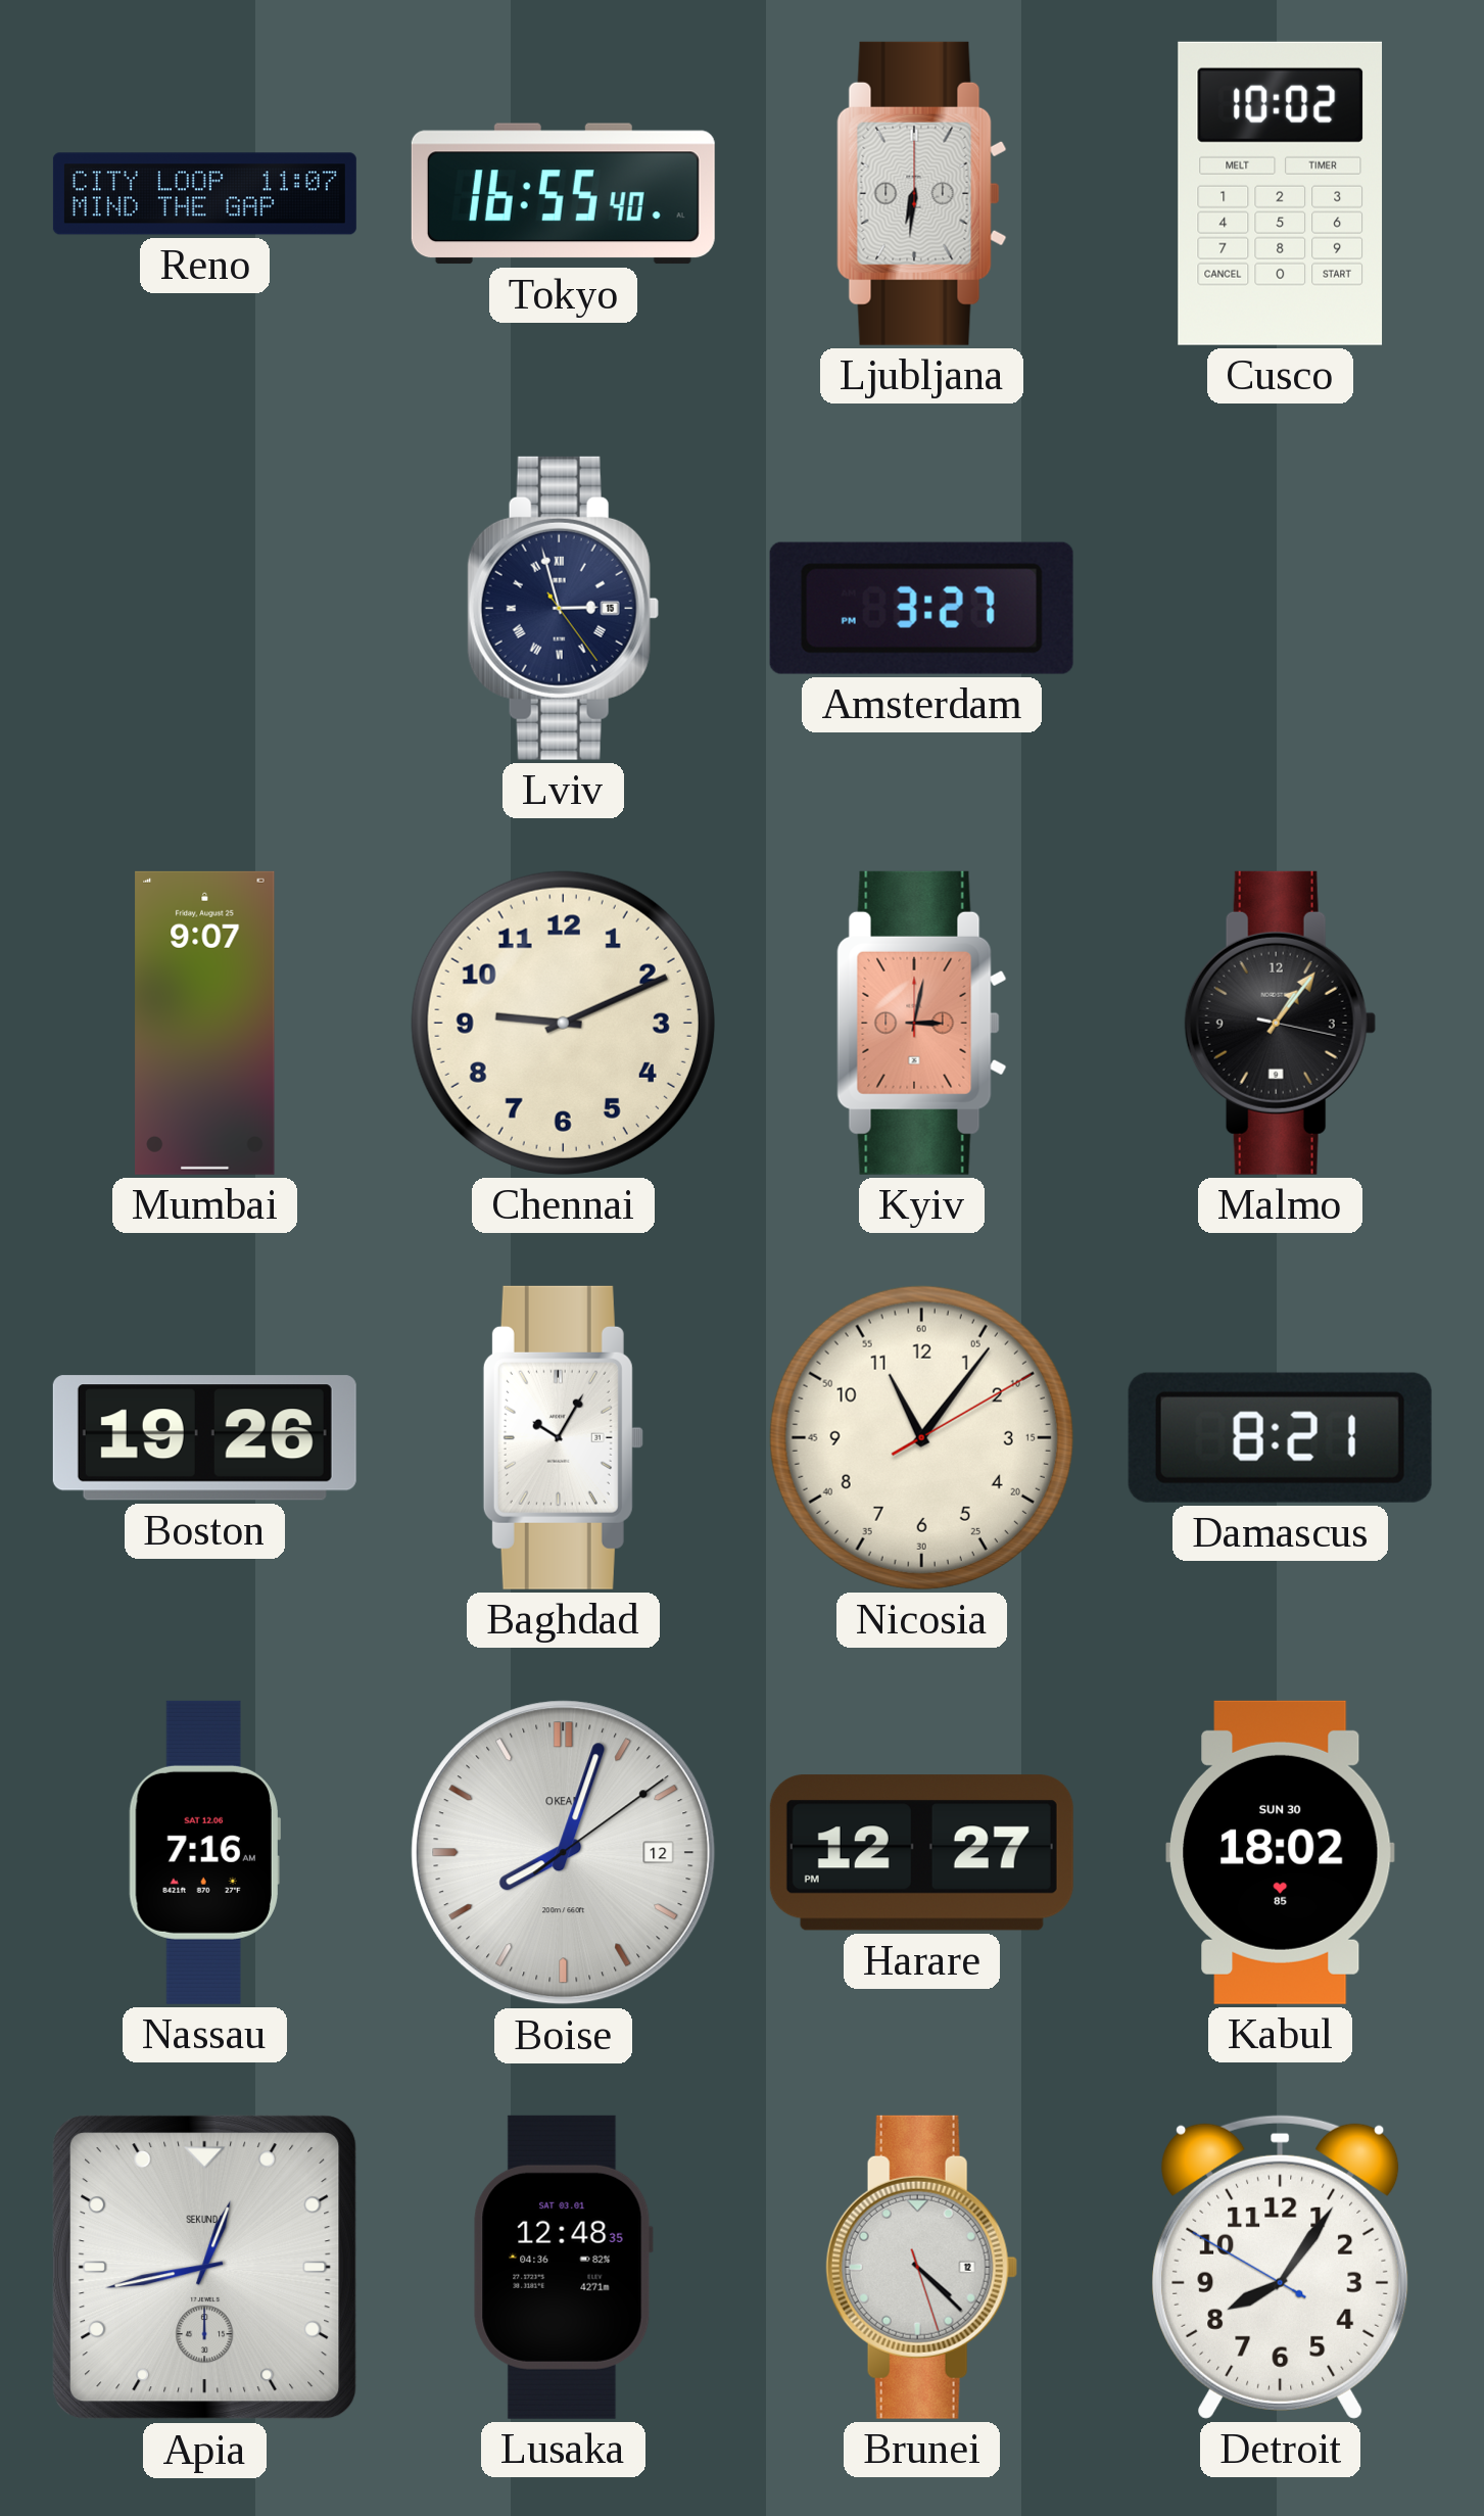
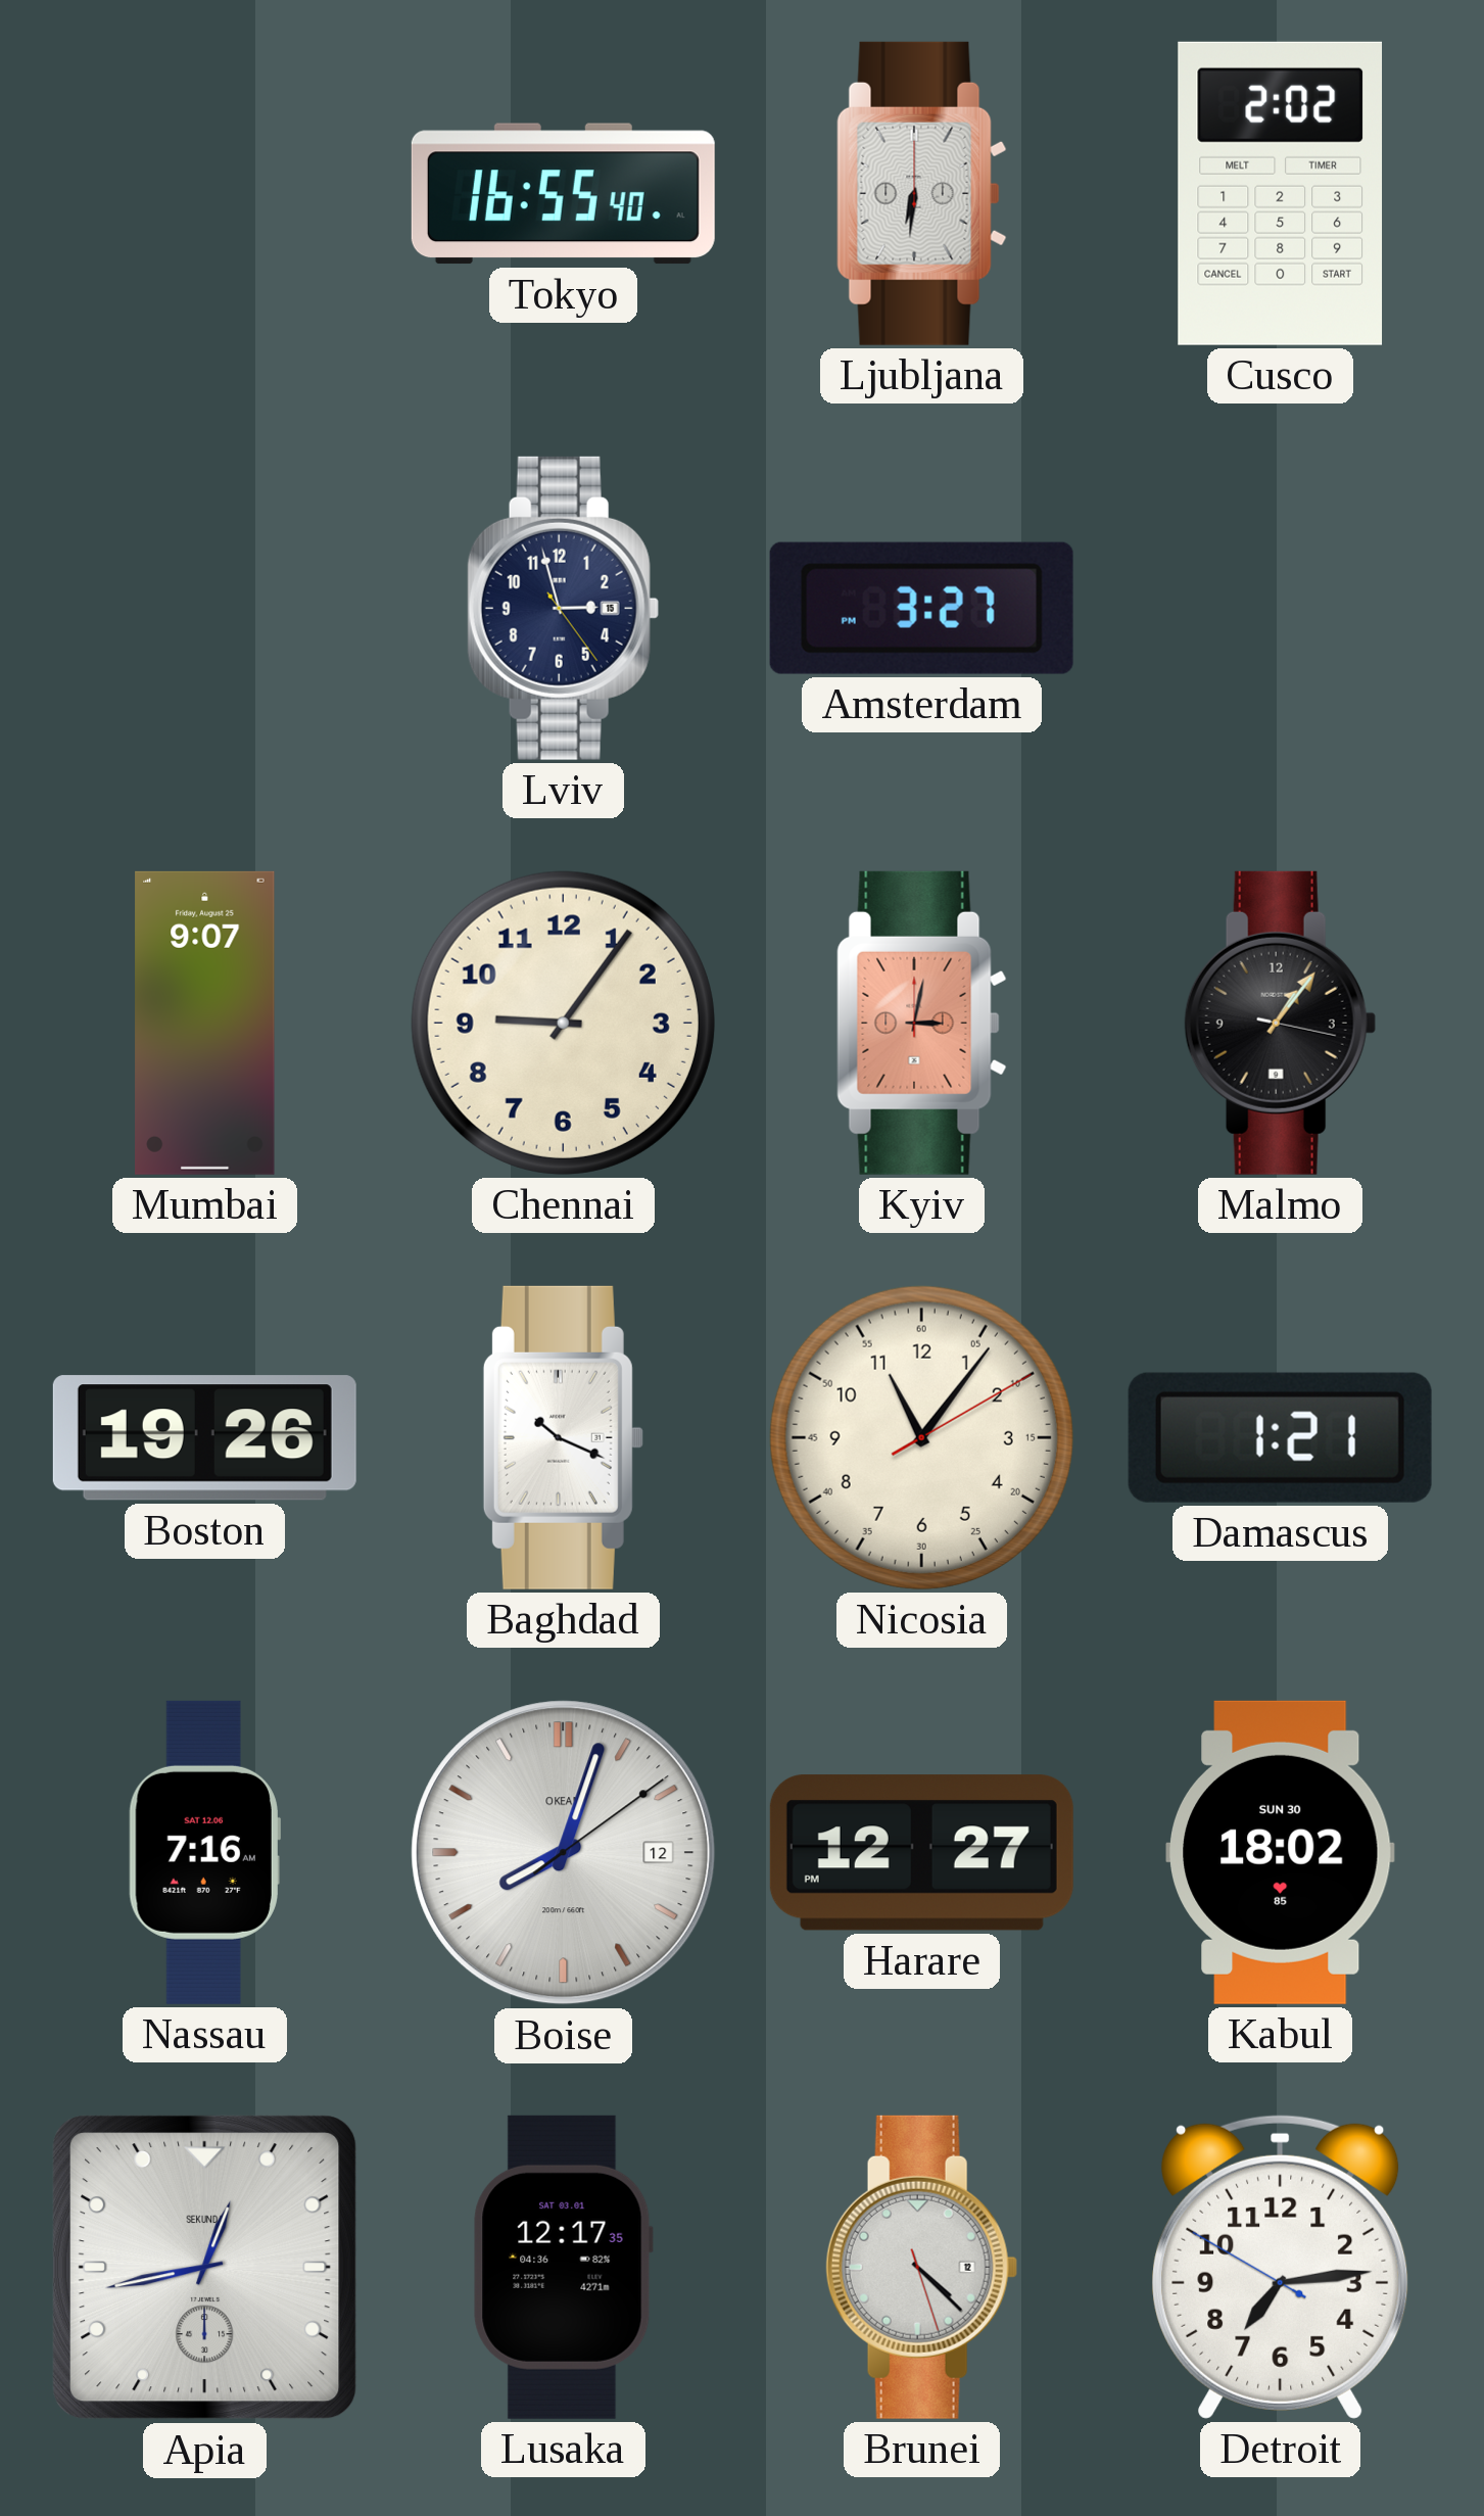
Reno: 11:07 -> none
Cusco: 10:02 -> 2:02
Lviv numerals: Roman -> Arabic
Chennai: 9:11 -> 9:06
Baghdad: 10:05 -> 10:19
Damascus: 8:21 -> 1:21
Lusaka: 12:48 -> 12:17
Detroit: 8:05 -> 7:13
